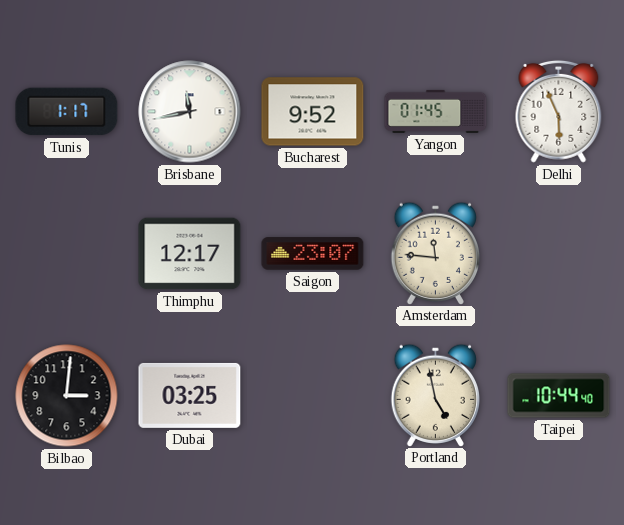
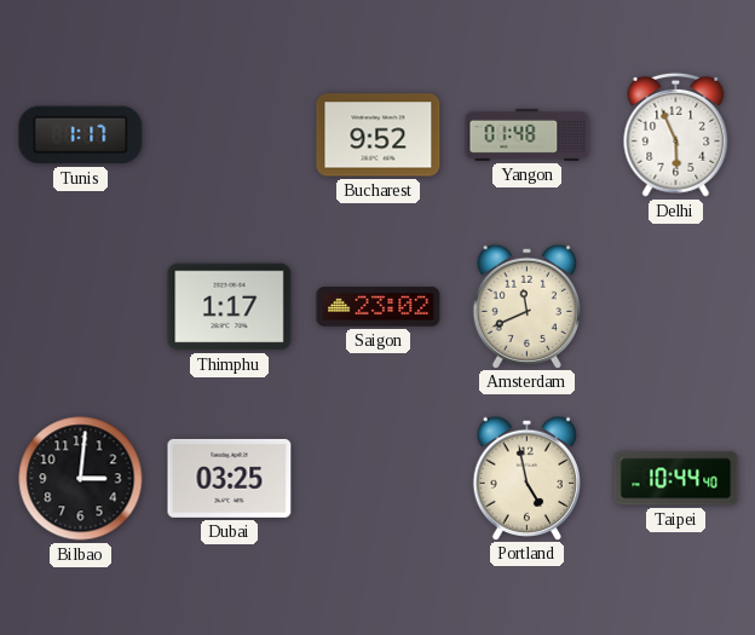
Brisbane: 11:43 -> none
Yangon: 01:45 -> 01:48
Thimphu: 12:17 -> 1:17
Saigon: 23:07 -> 23:02
Amsterdam: 11:46 -> 11:41
